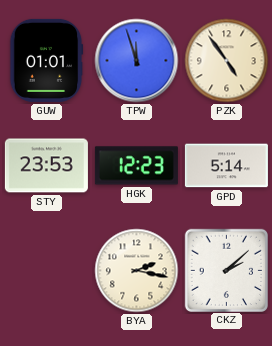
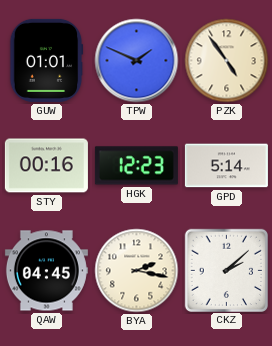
TPW: 11:57 -> 1:49
STY: 23:53 -> 00:16
QAW: none -> 04:45
